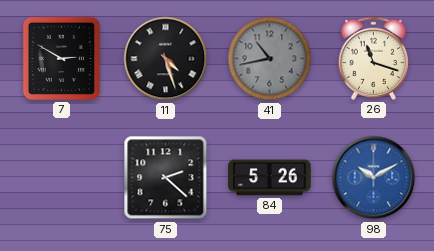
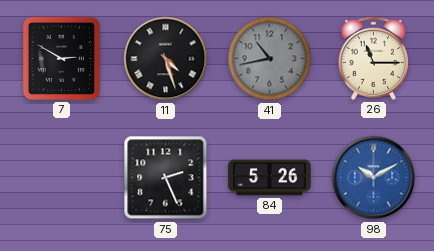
26: 11:18 -> 11:15
75: 2:22 -> 2:26
